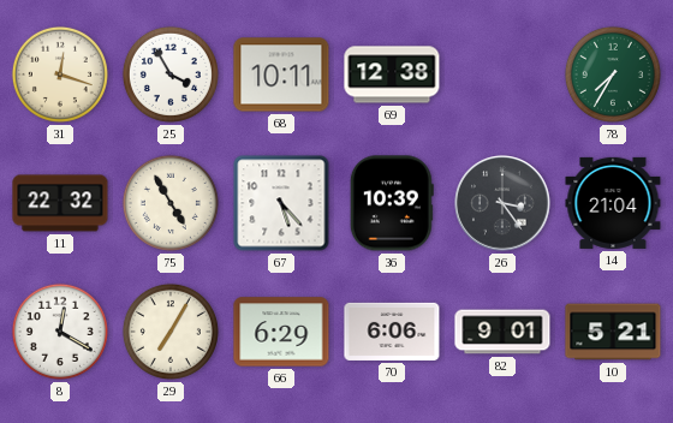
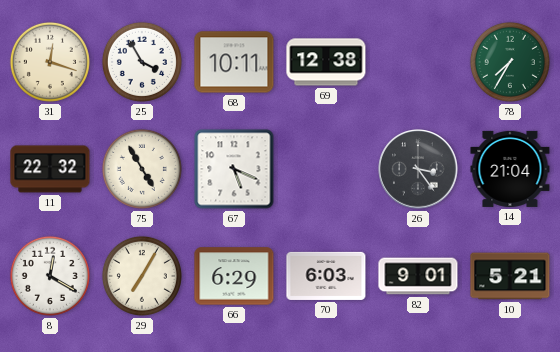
67: 5:23 -> 5:19
36: 10:39 -> none
70: 6:06 -> 6:03
